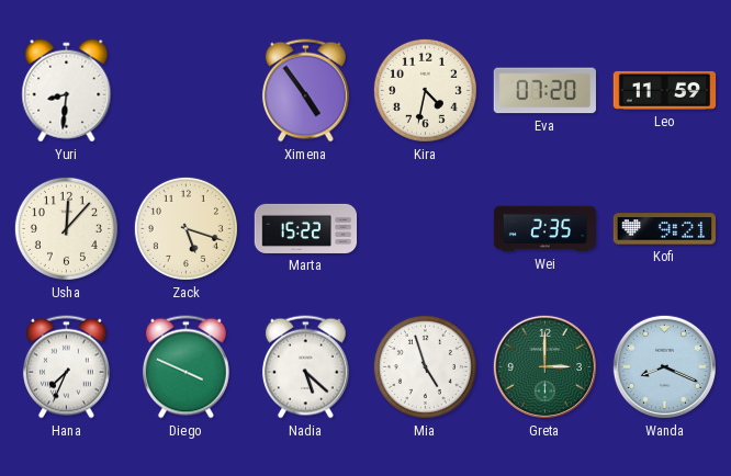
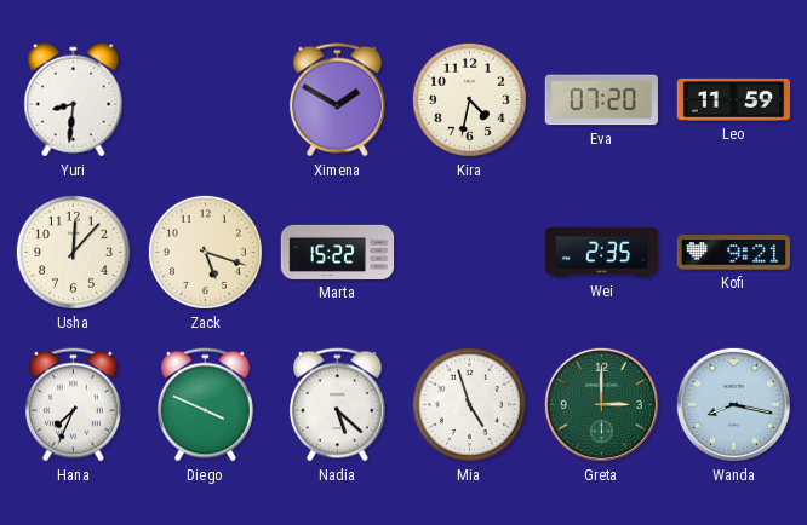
Ximena: 4:54 -> 1:50
Wanda: 8:19 -> 8:17
